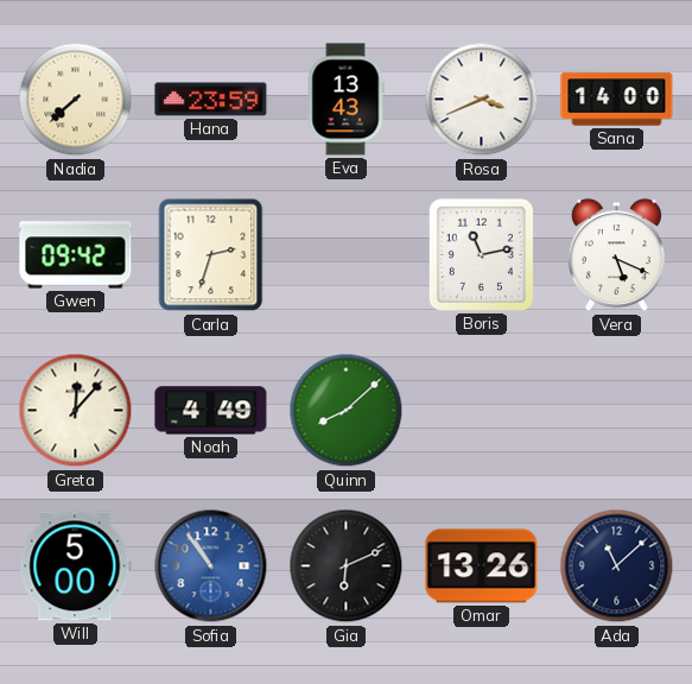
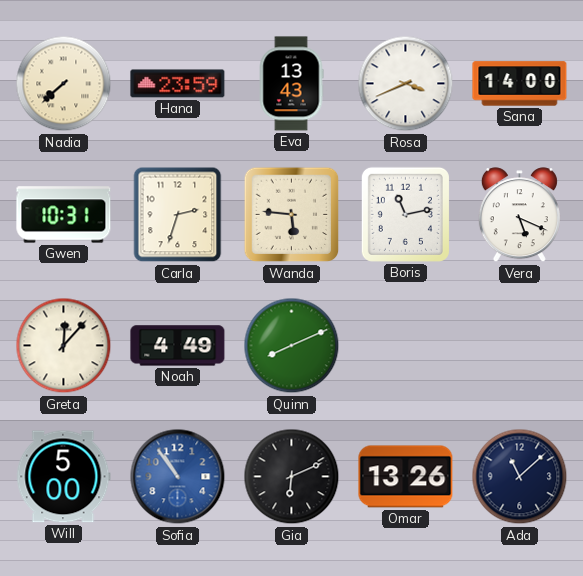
Gwen: 09:42 -> 10:31
Wanda: none -> 5:46
Quinn: 8:08 -> 8:11
